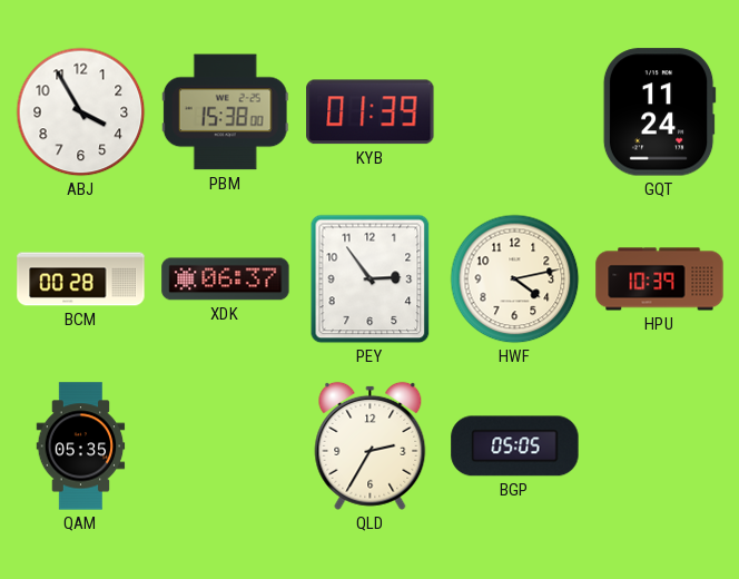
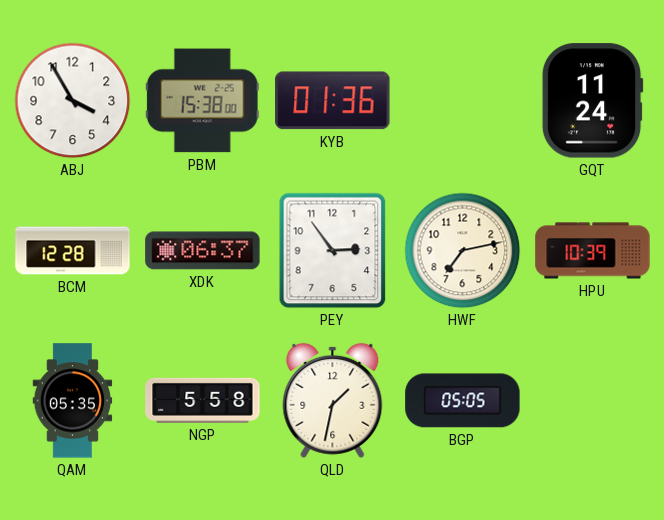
KYB: 01:39 -> 01:36
BCM: 00:28 -> 12:28
HWF: 4:13 -> 7:13
NGP: none -> 5:58
QLD: 2:35 -> 1:32
